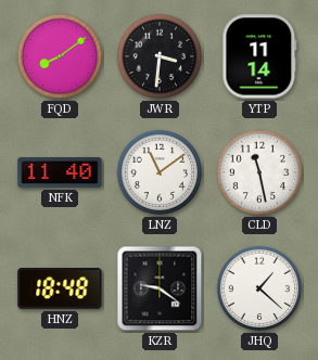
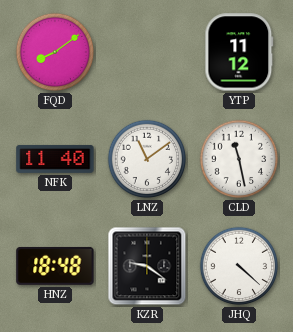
JWR: 3:31 -> none
YTP: 11:14 -> 11:12
JHQ: 1:22 -> 4:22
